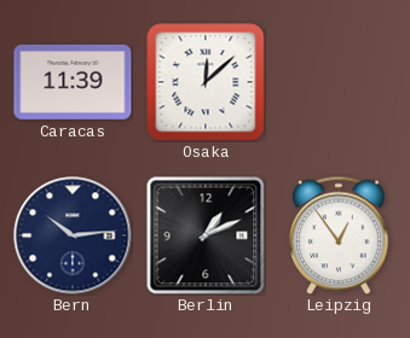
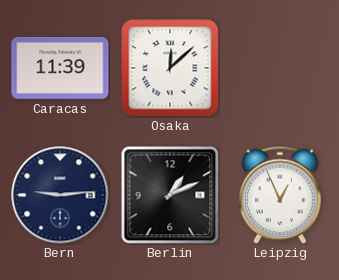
Bern: 10:14 -> 9:14
Leipzig: 12:54 -> 12:56
